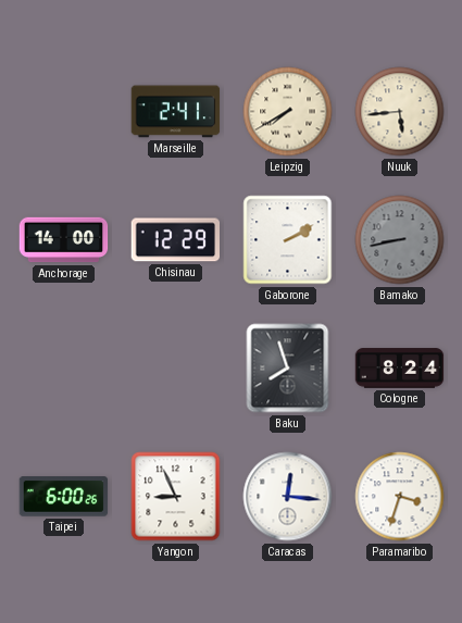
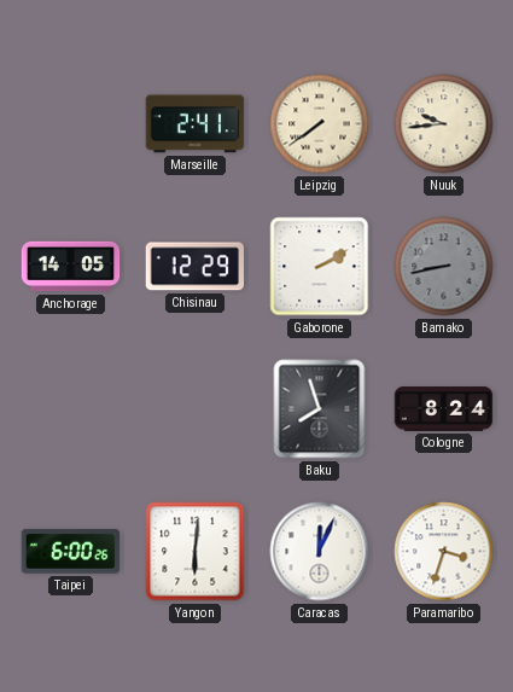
Leipzig: 7:40 -> 7:39
Nuuk: 5:44 -> 9:44
Anchorage: 14:00 -> 14:05
Yangon: 8:56 -> 6:01
Caracas: 12:16 -> 12:04
